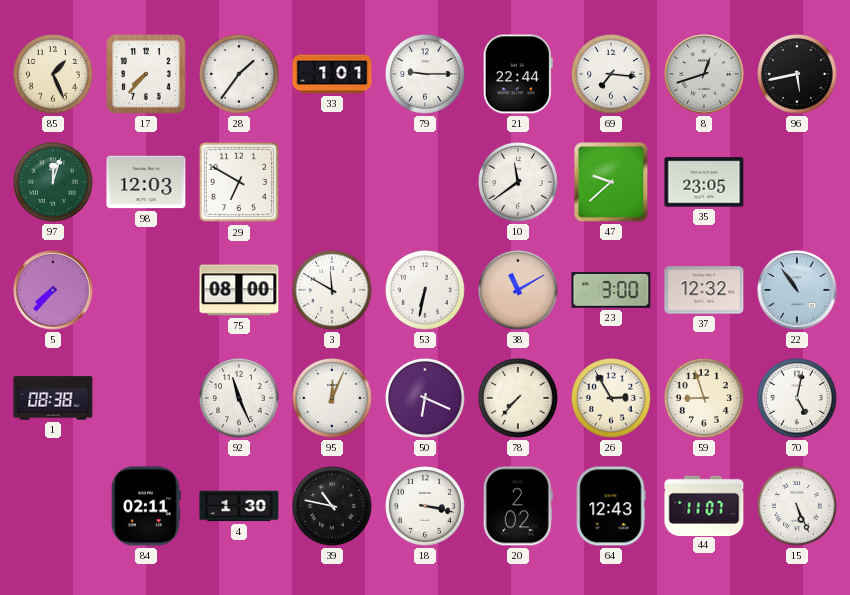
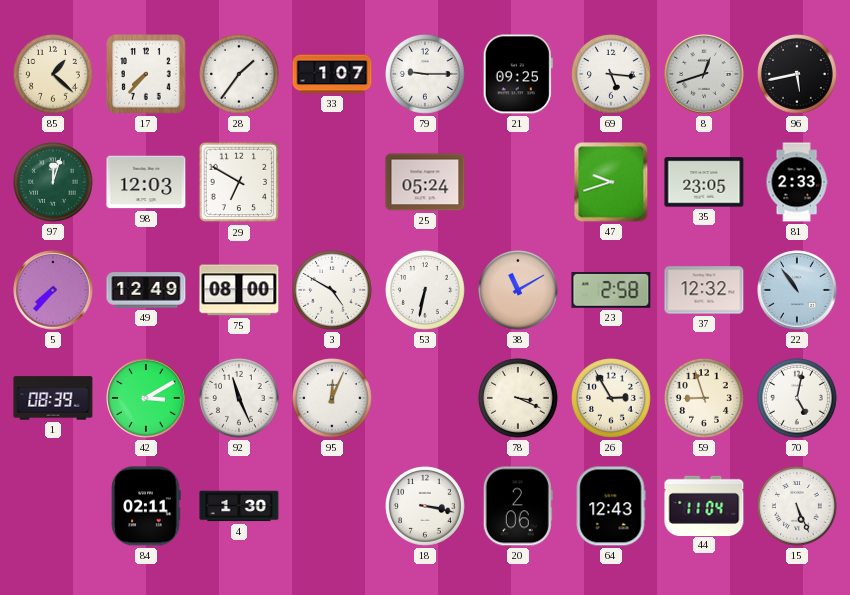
85: 1:26 -> 1:22
33: 1:01 -> 1:07
21: 22:44 -> 09:25
69: 7:16 -> 5:16
25: none -> 05:24
10: 11:39 -> none
47: 9:38 -> 9:42
81: none -> 2:33
49: none -> 12:49
3: 11:50 -> 4:50
23: 3:00 -> 2:58
1: 08:38 -> 08:39
42: none -> 3:10
50: 6:19 -> none
78: 7:37 -> 3:19
39: 10:47 -> none
20: 2:02 -> 2:06
44: 11:07 -> 11:04
